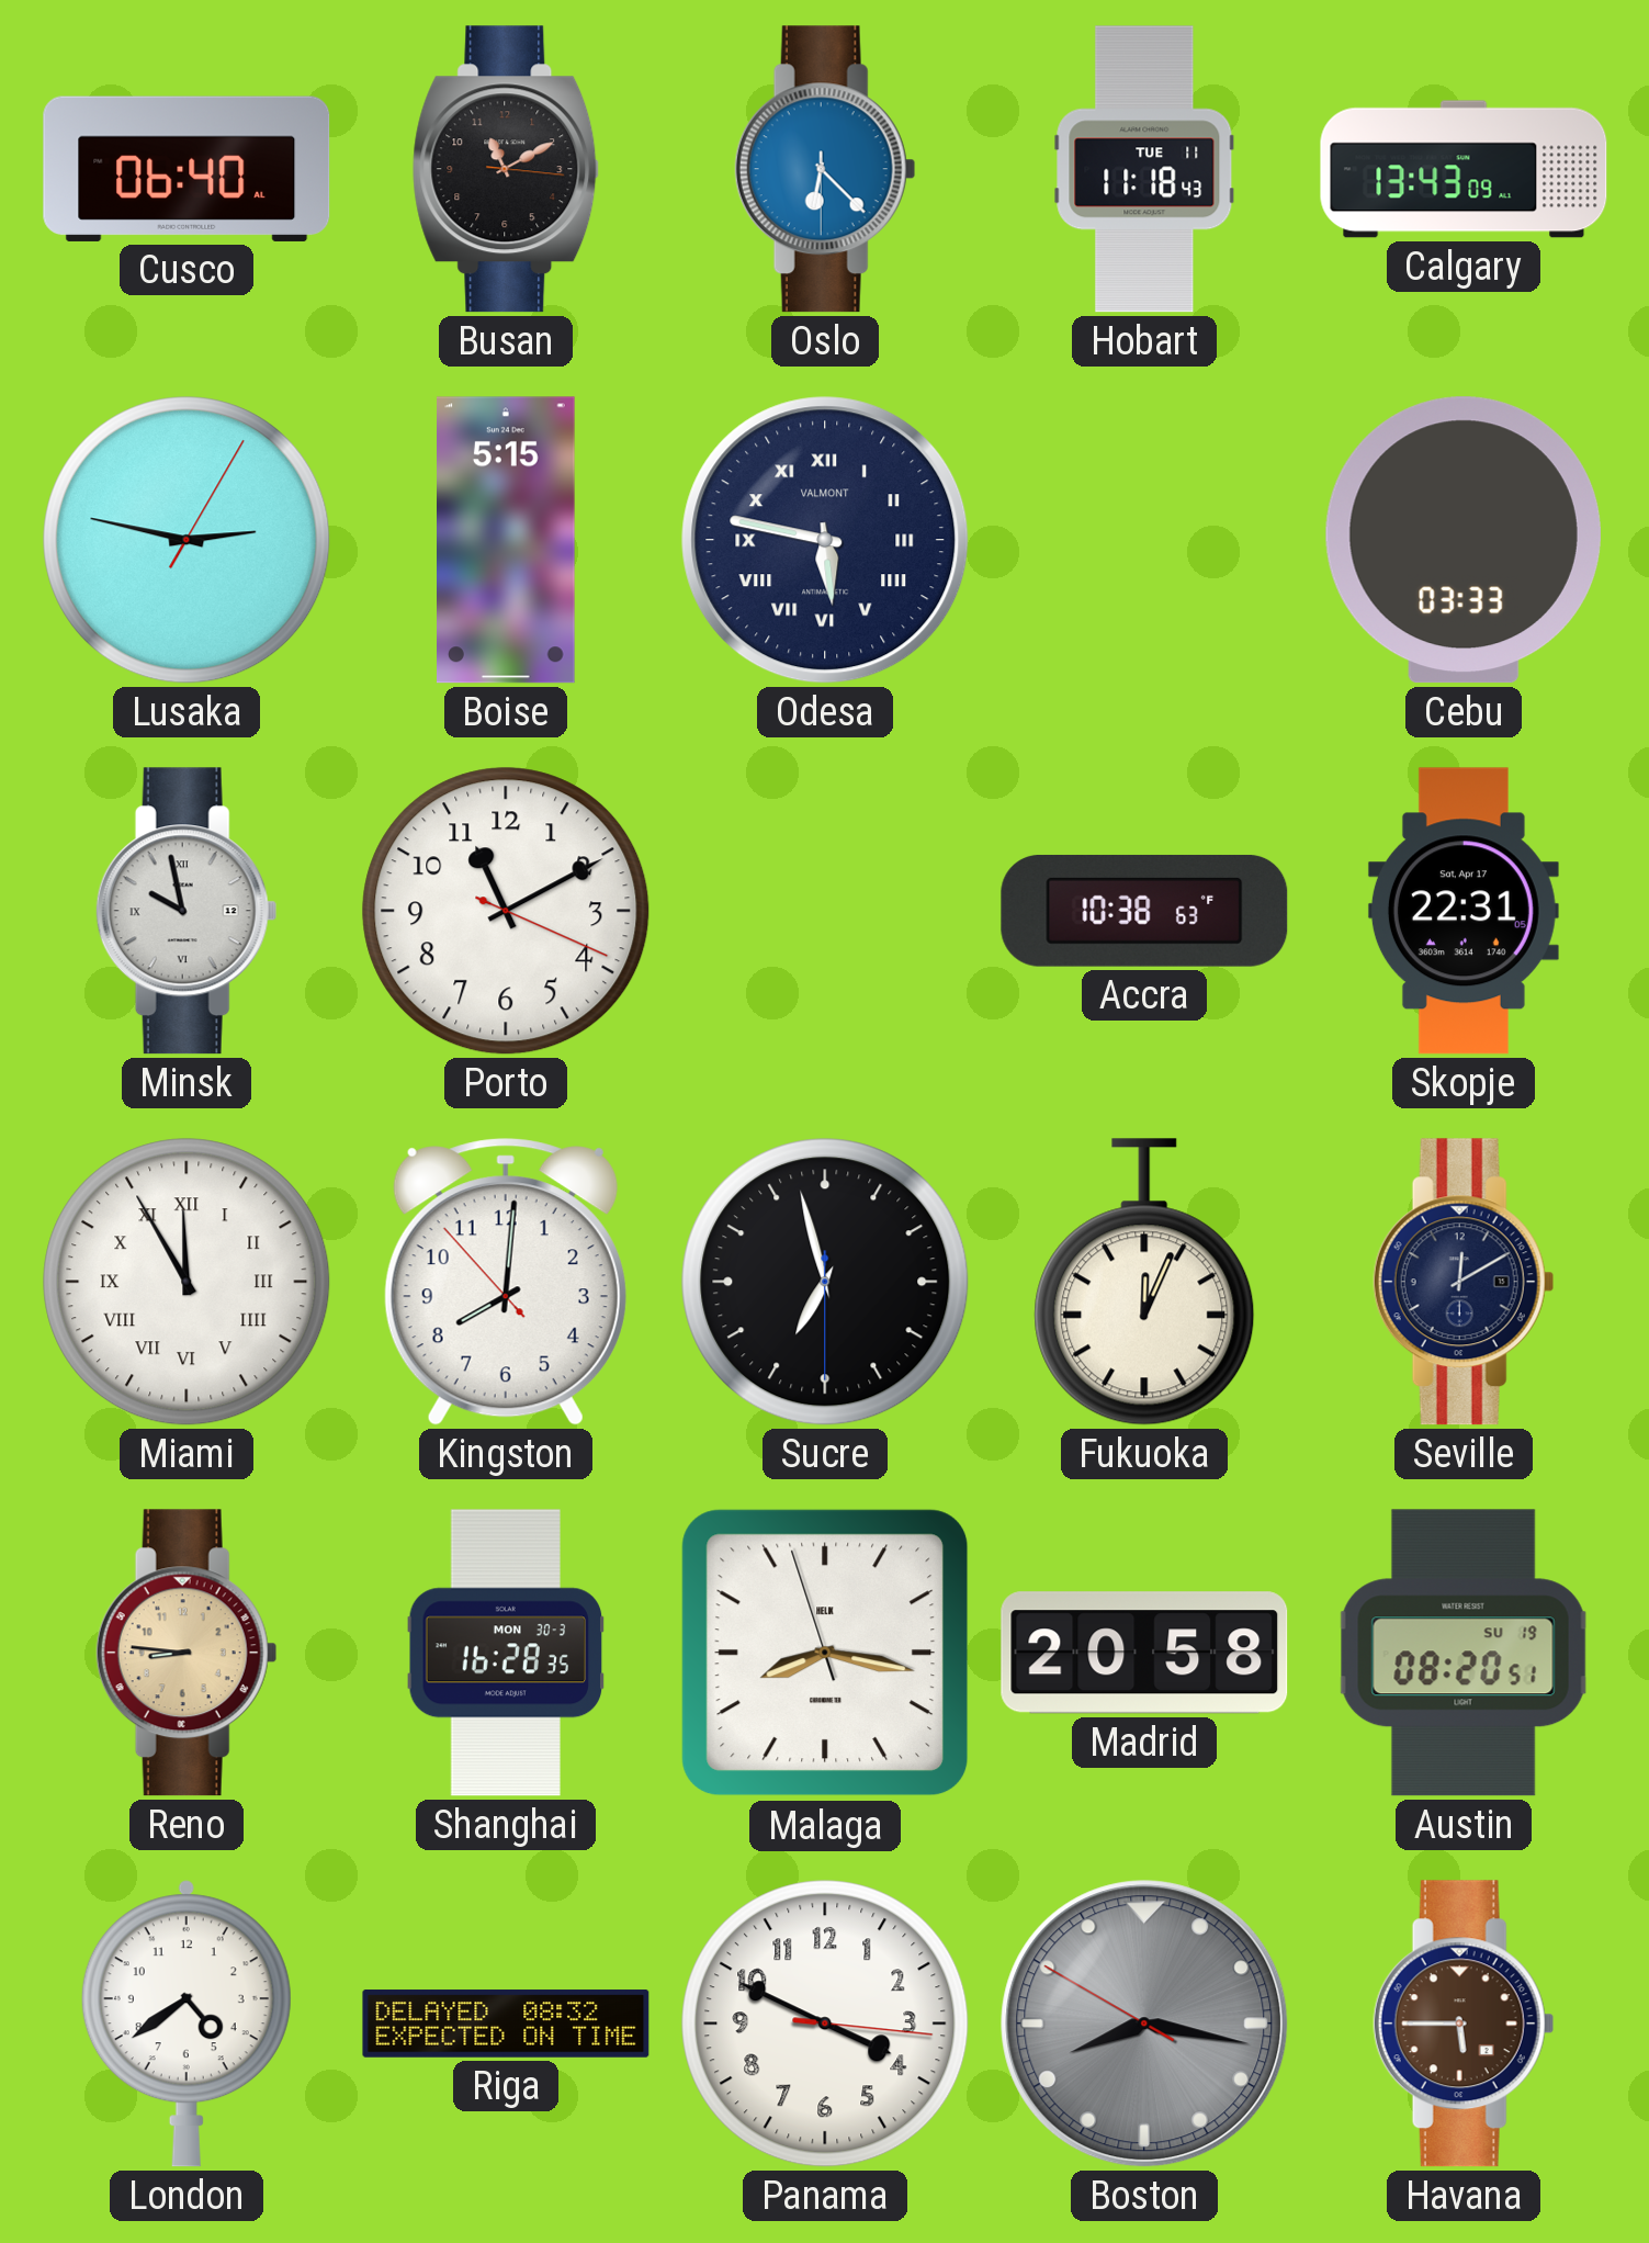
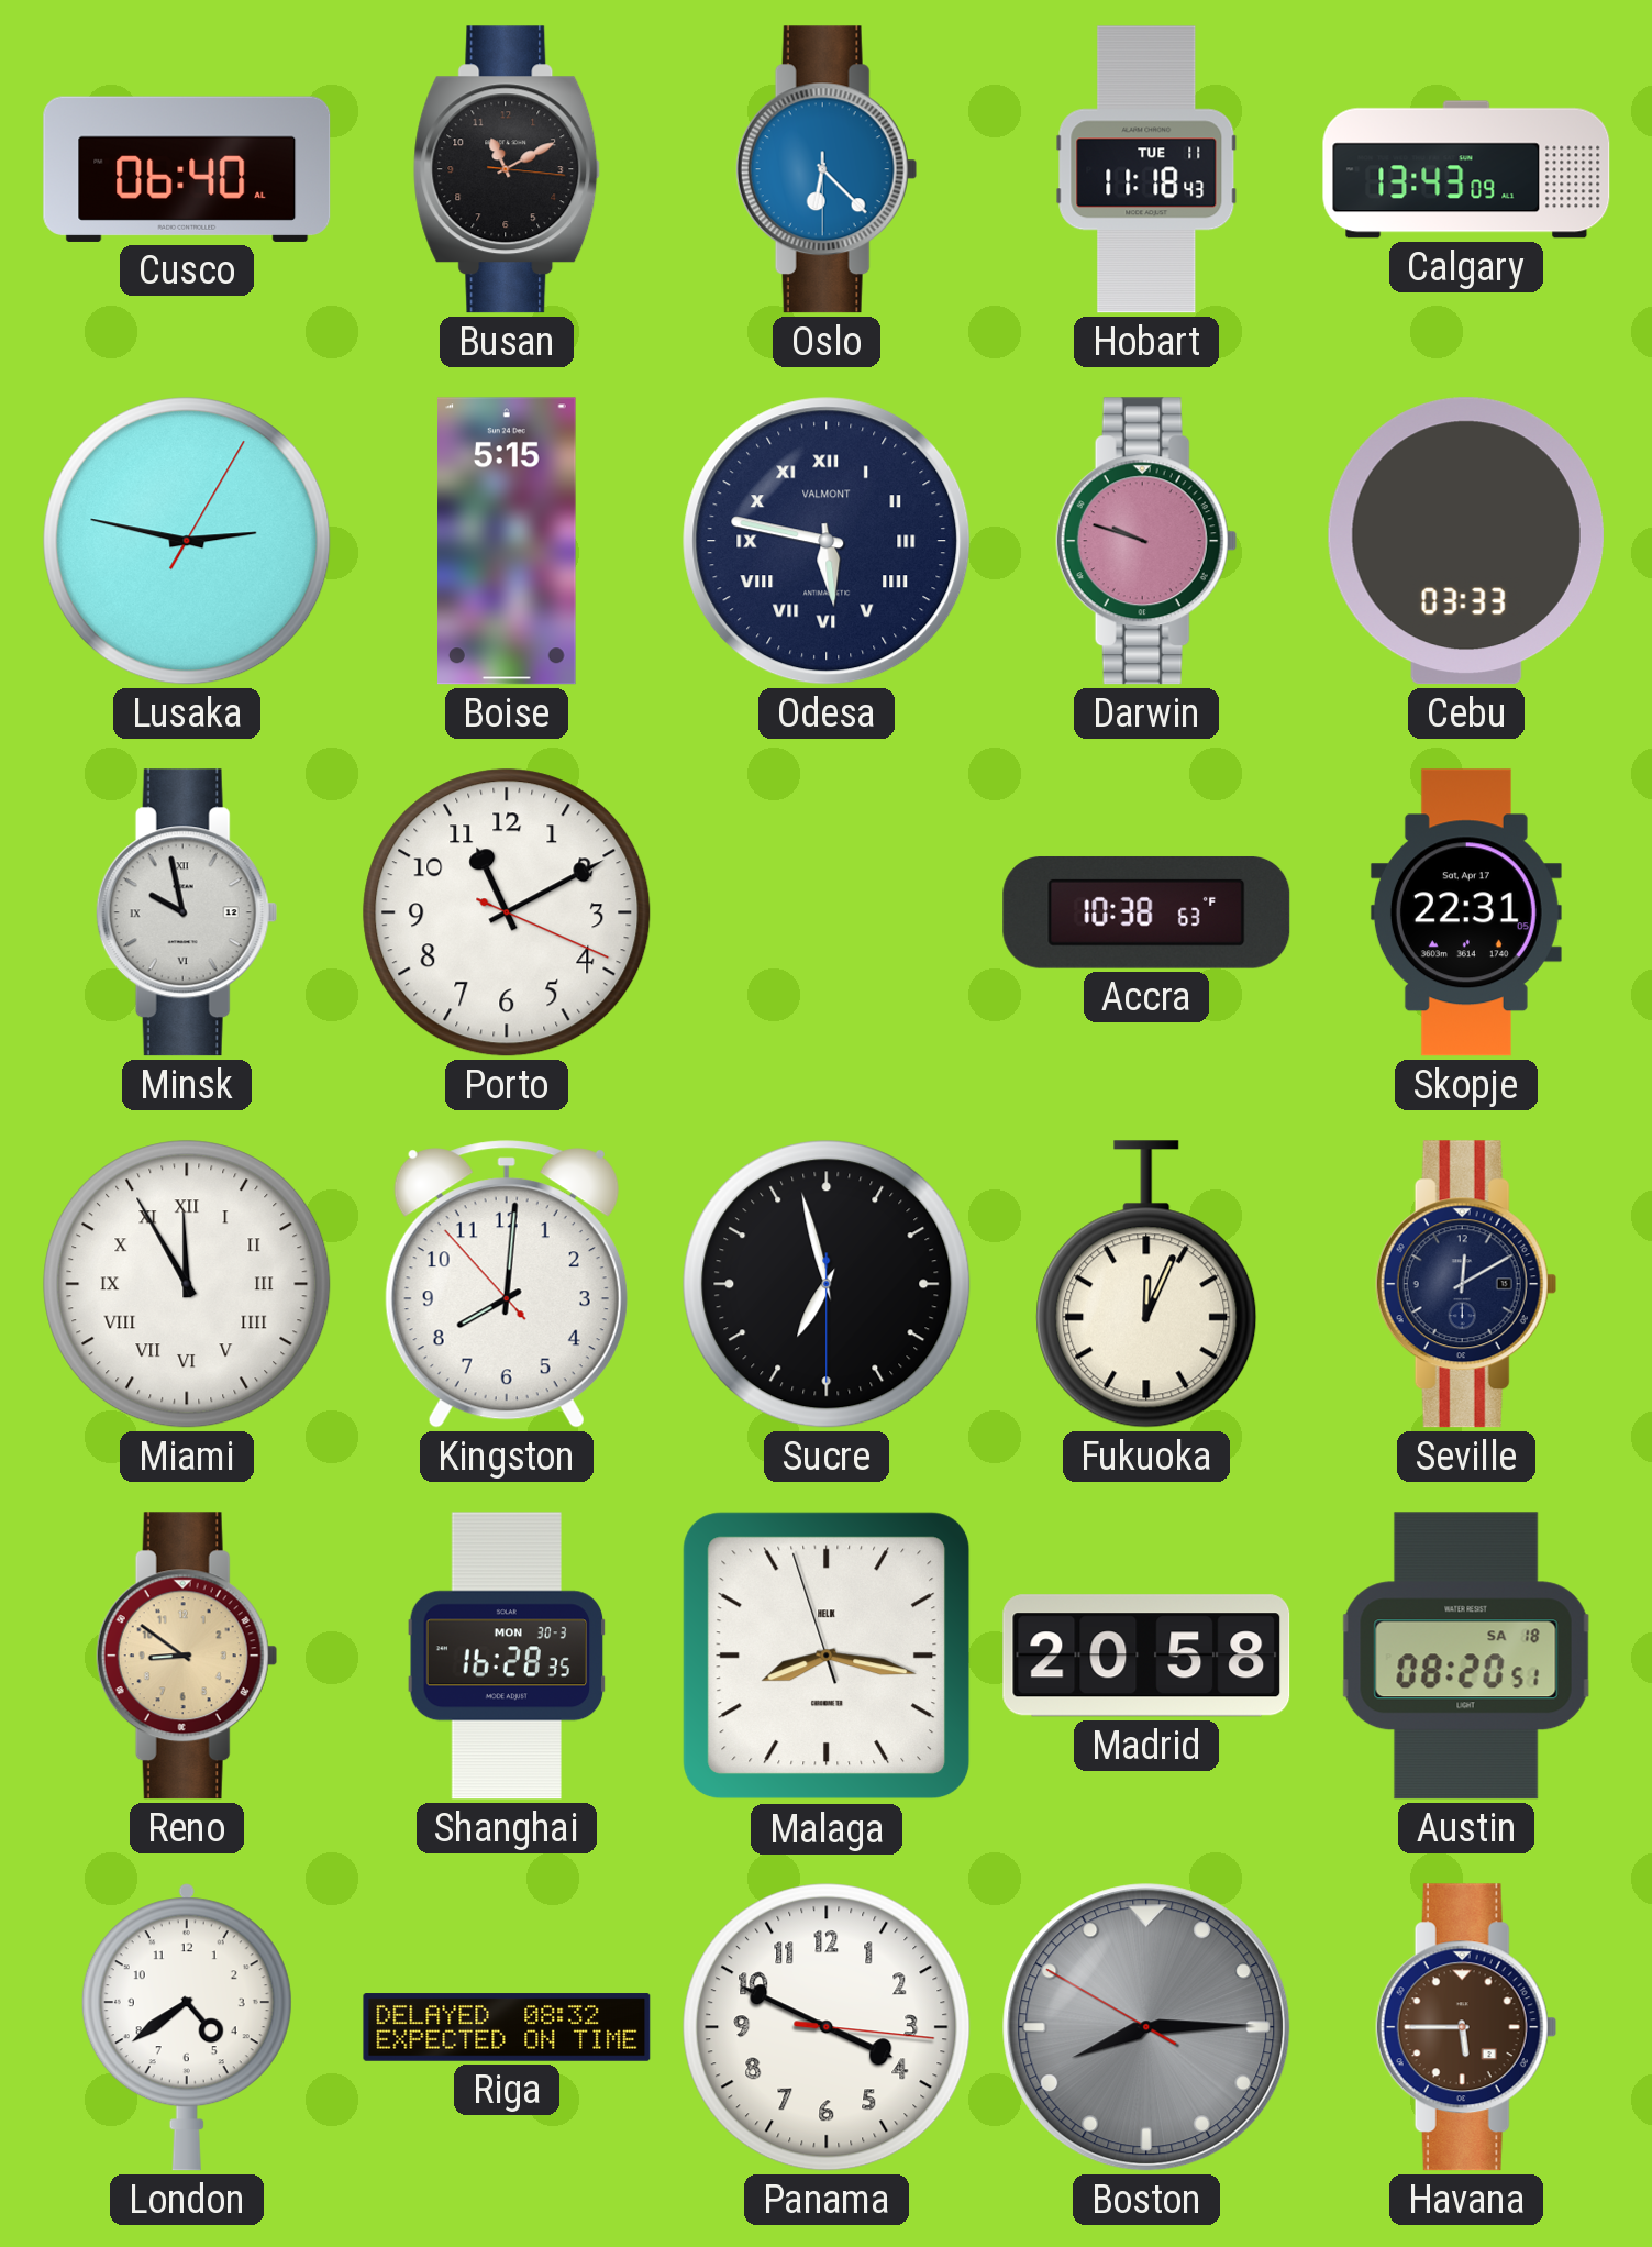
Darwin: none -> 9:48
Reno: 8:46 -> 8:51
Austin date: SU 19 -> SA 18
Boston: 8:16 -> 8:14
